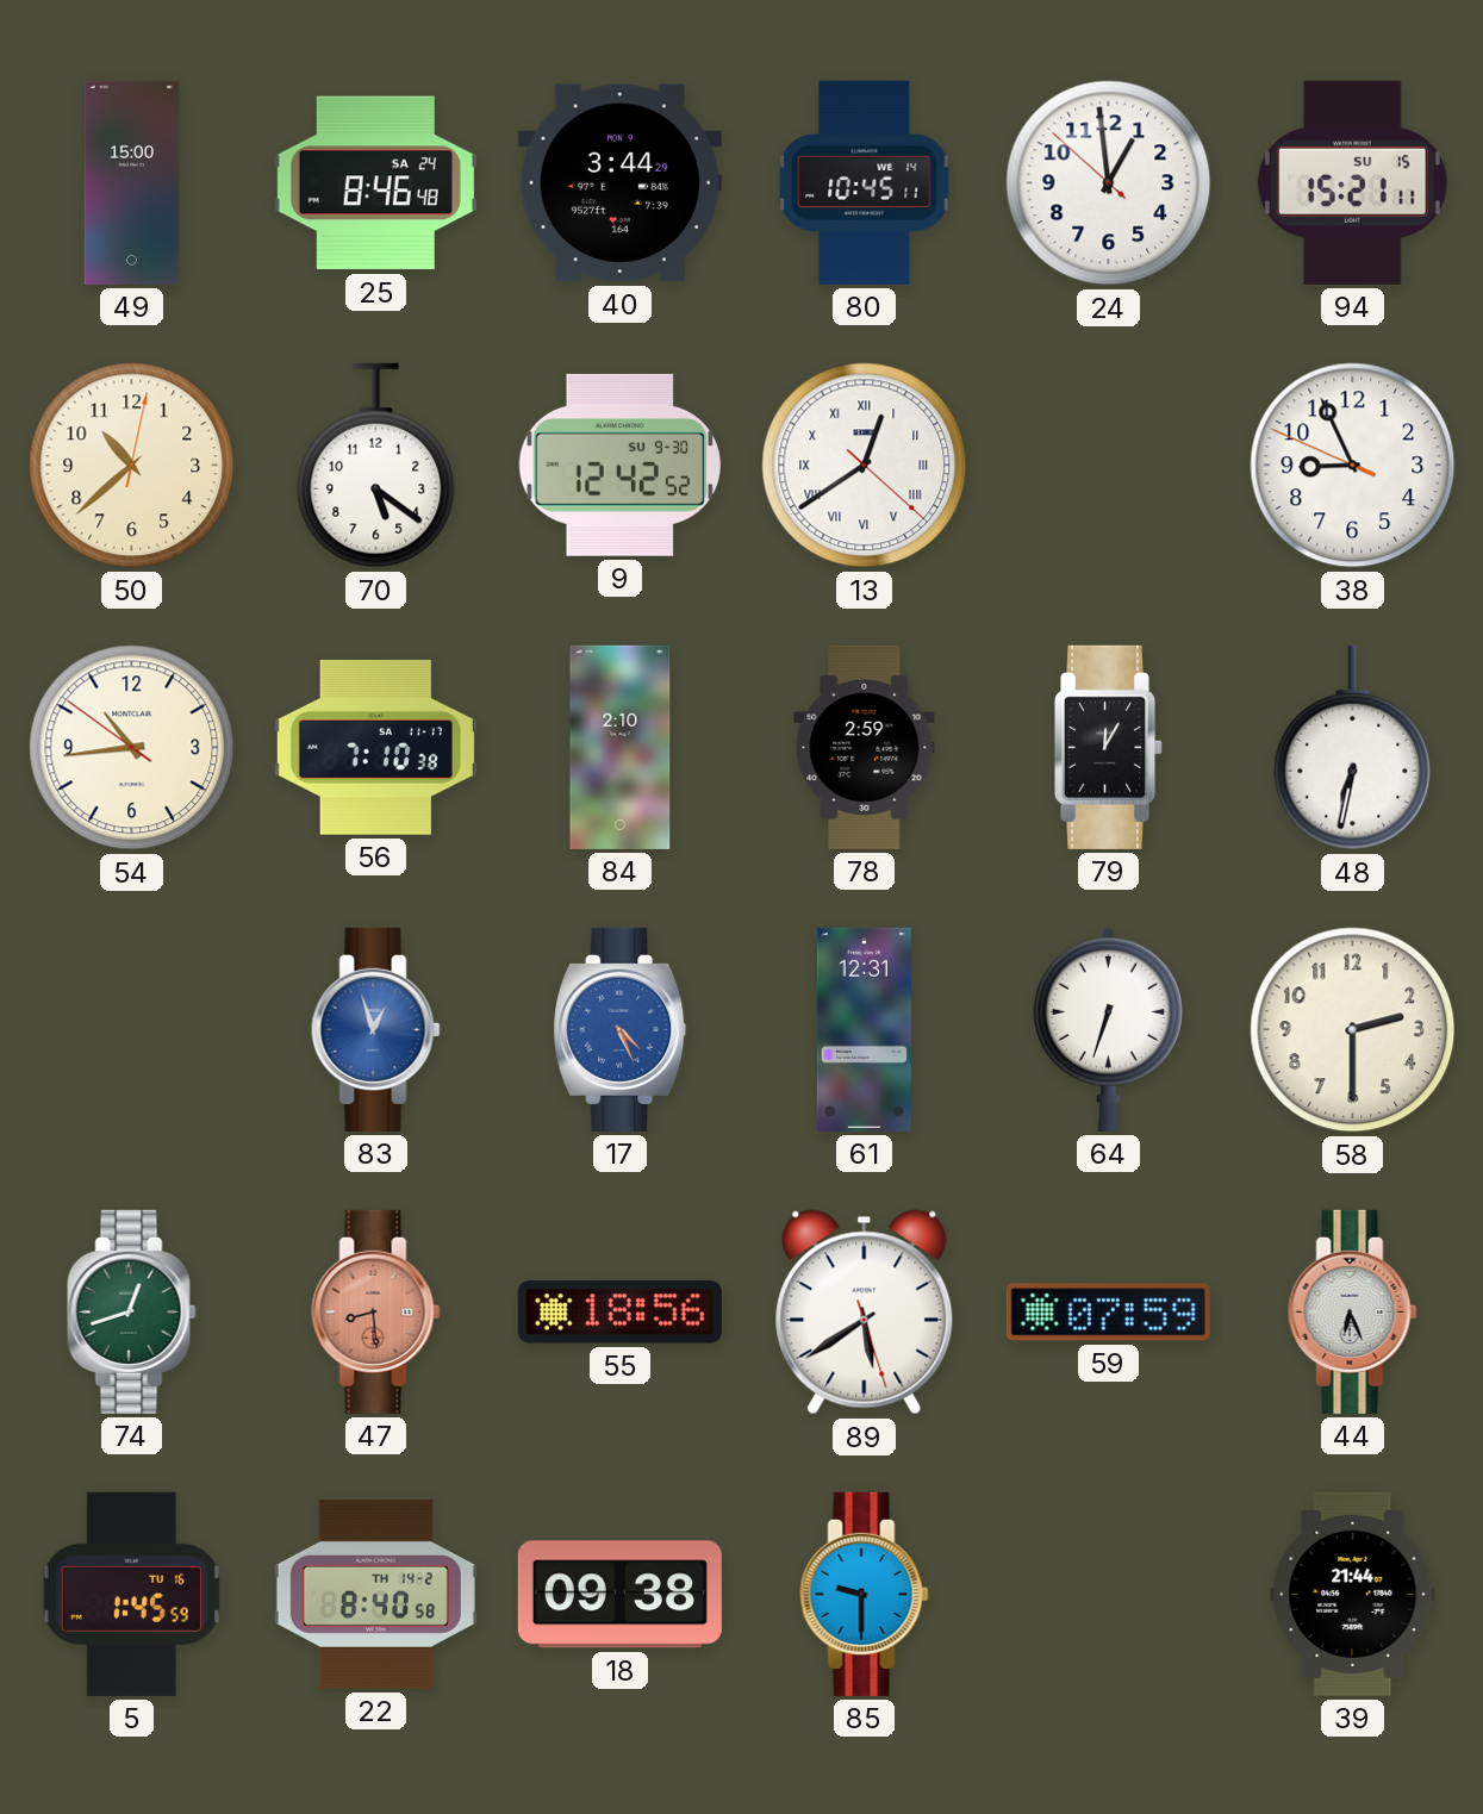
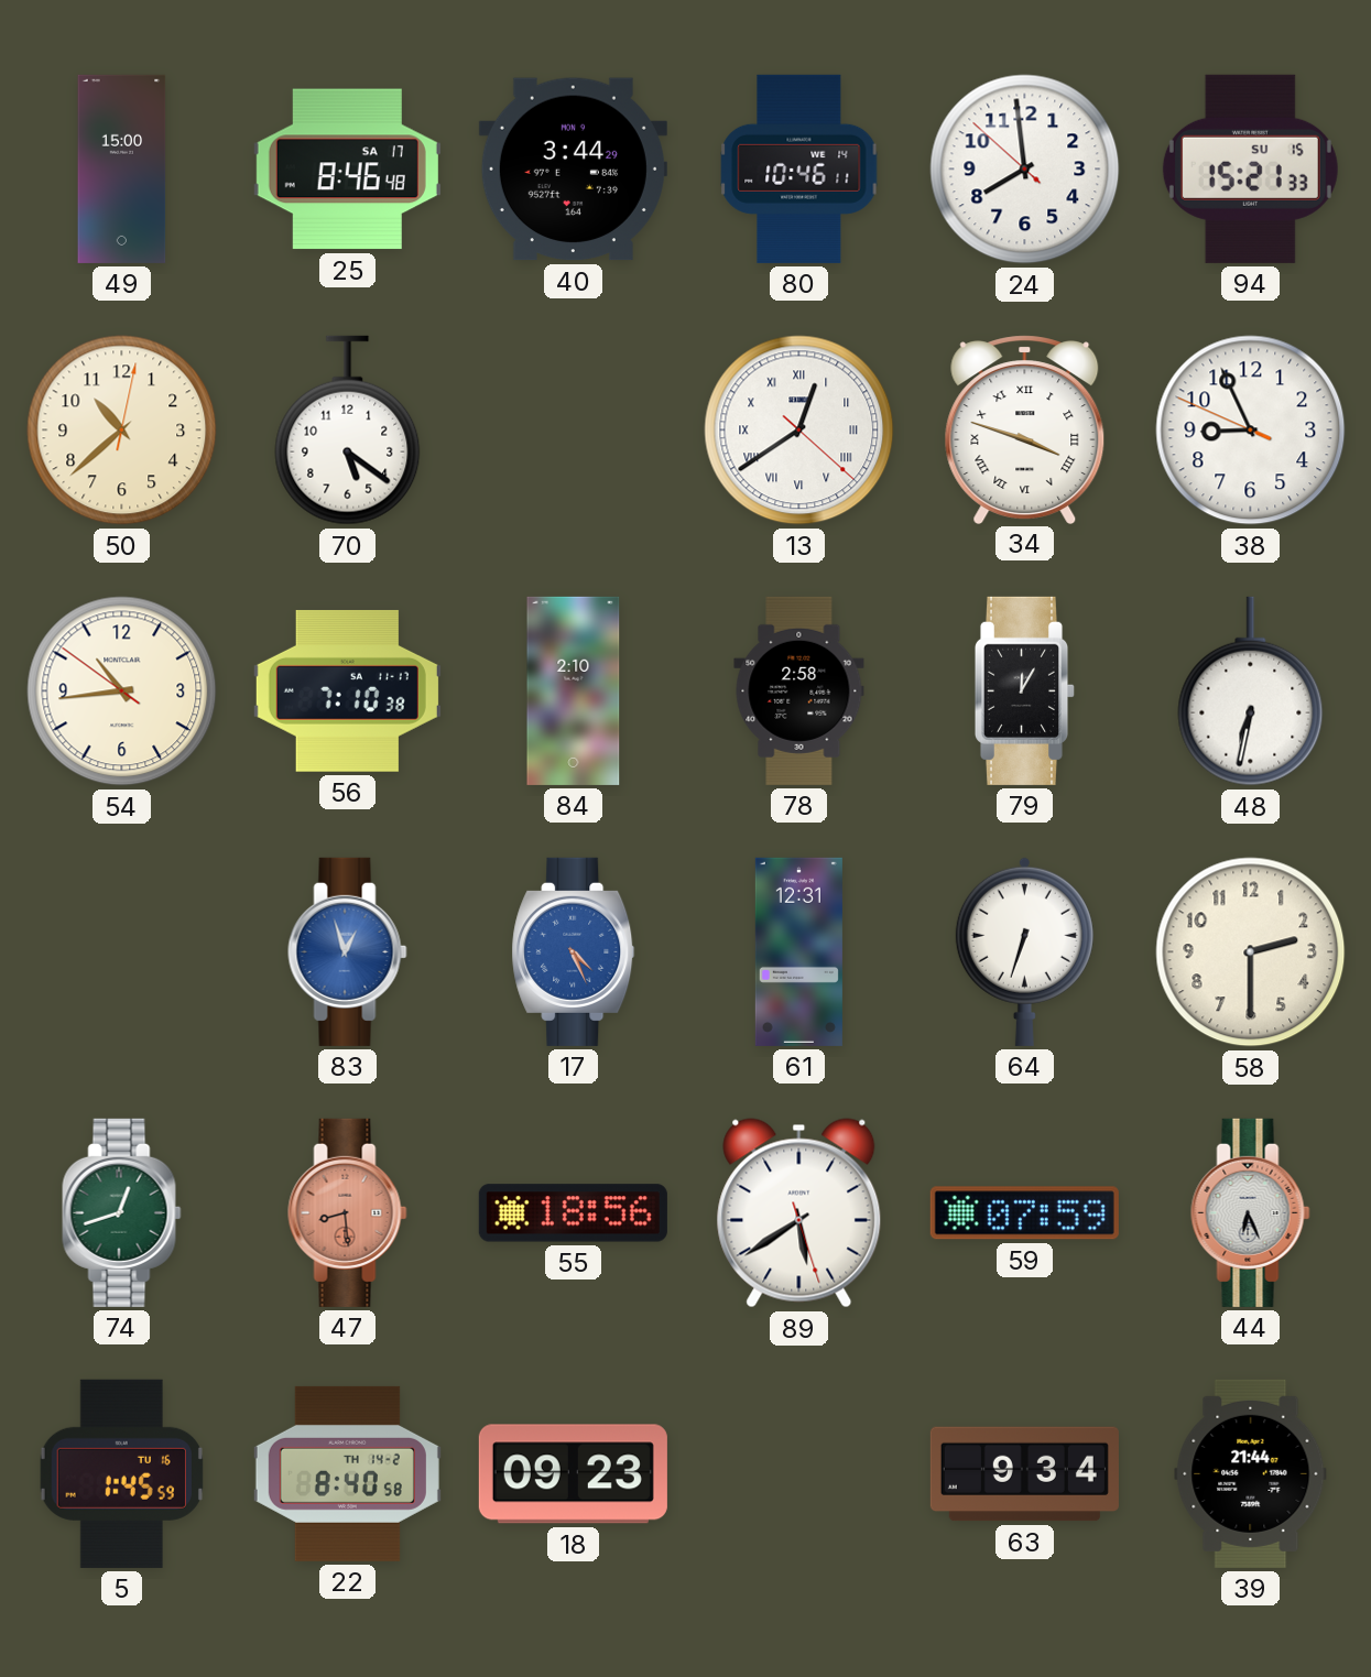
25 date: SA 24 -> SA 17
80: 10:45 -> 10:46
24: 12:58 -> 7:58
94: 15:21:11 -> 15:21:33
9: 12:42 -> none
34: none -> 3:48
78: 2:59 -> 2:58
18: 09:38 -> 09:23
85: 9:30 -> none
63: none -> 9:34
